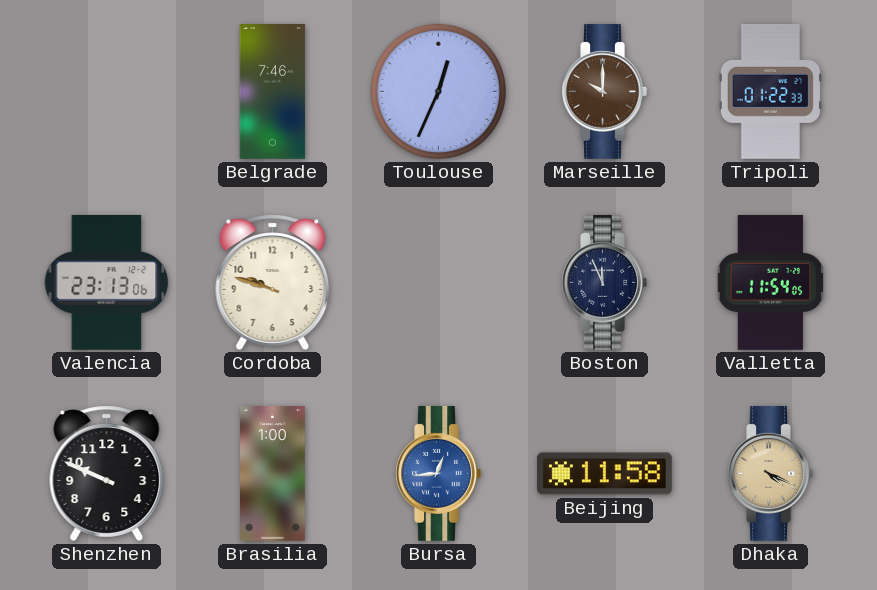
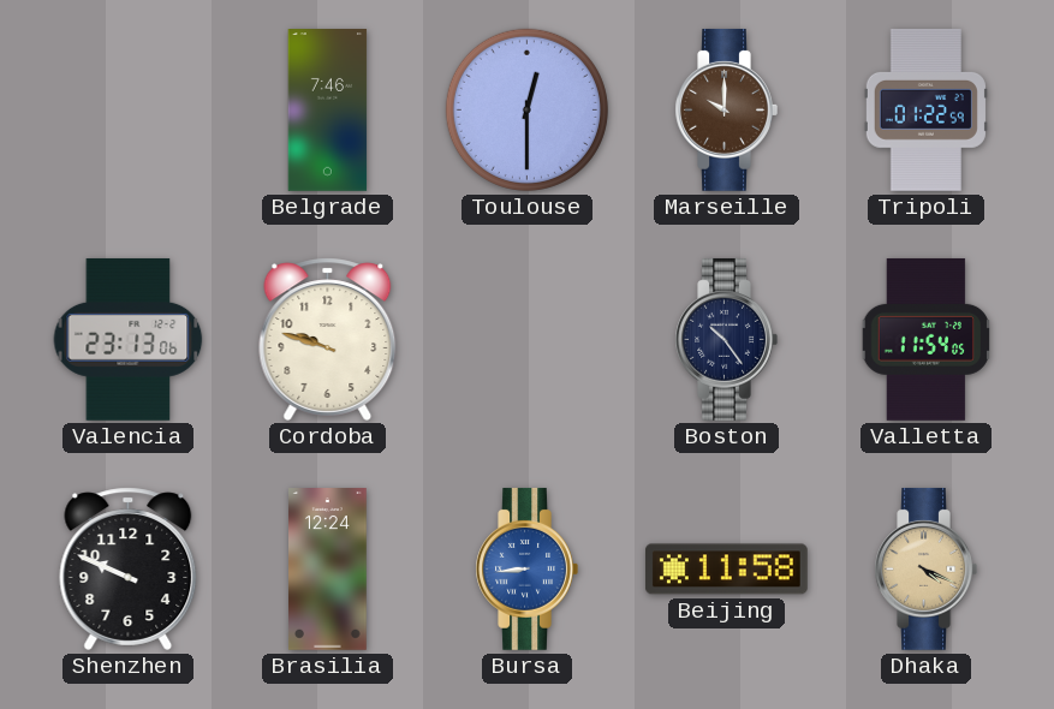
Toulouse: 12:34 -> 12:30
Tripoli: 01:22:33 -> 01:22:59
Boston: 11:56 -> 10:24
Brasilia: 1:00 -> 12:24
Bursa: 12:44 -> 8:44
